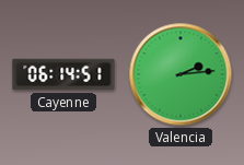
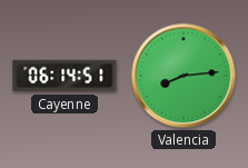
Valencia: 2:14 -> 8:14
